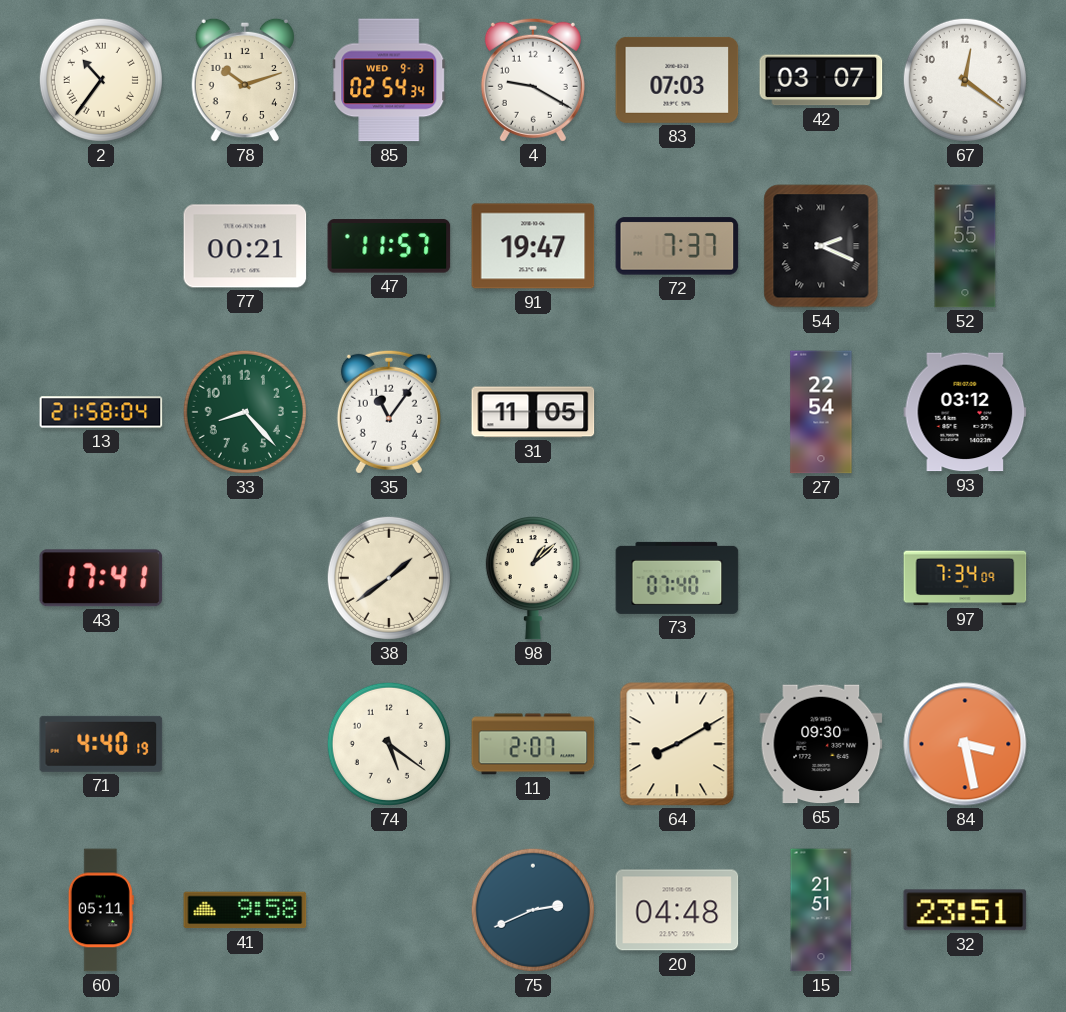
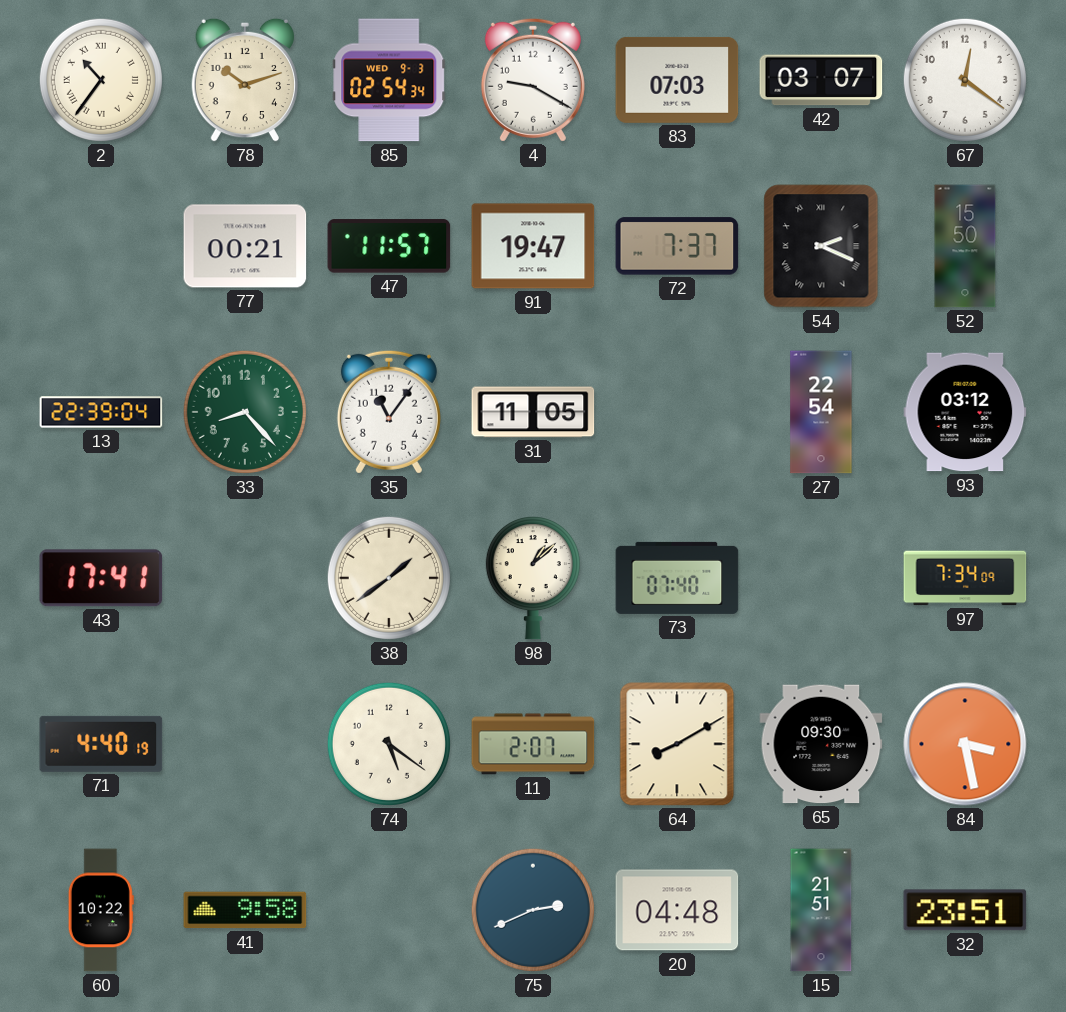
52: 15:55 -> 15:50
13: 21:58 -> 22:39
60: 05:11 -> 10:22
